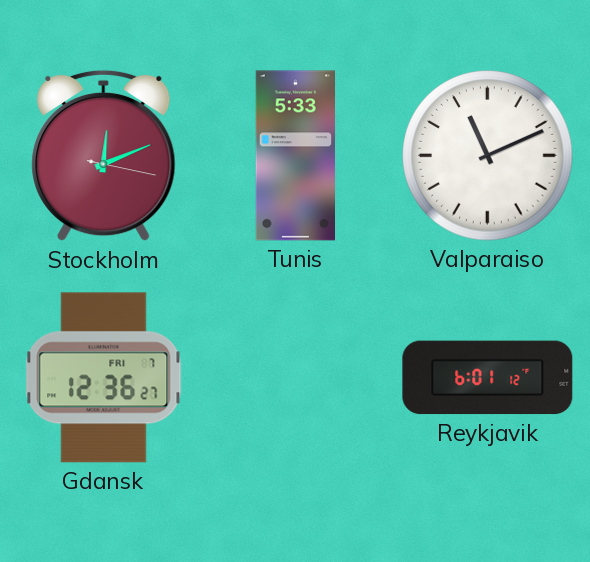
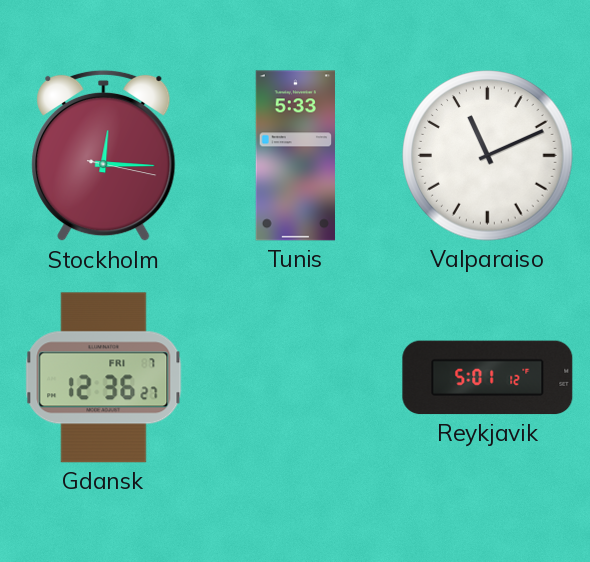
Stockholm: 12:11 -> 12:15
Reykjavik: 6:01 -> 5:01
